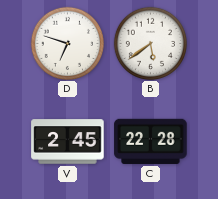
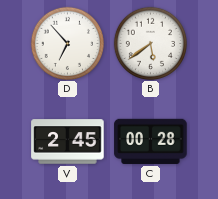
D: 6:48 -> 6:53
C: 22:28 -> 00:28
